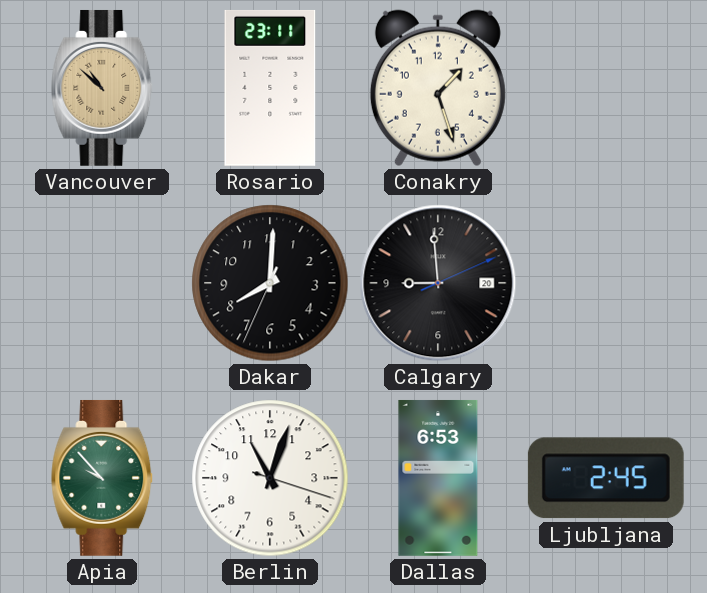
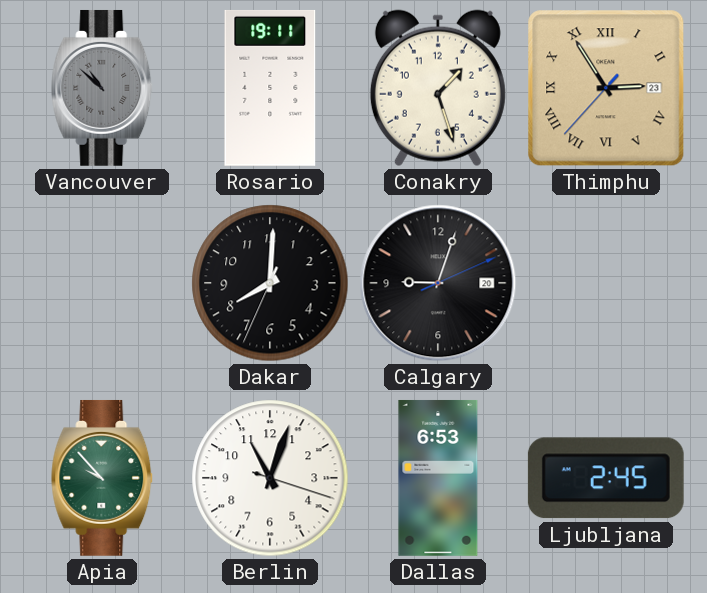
Vancouver dial: champagne -> grey
Rosario: 23:11 -> 19:11
Thimphu: none -> 2:54
Calgary: 8:59 -> 9:03
